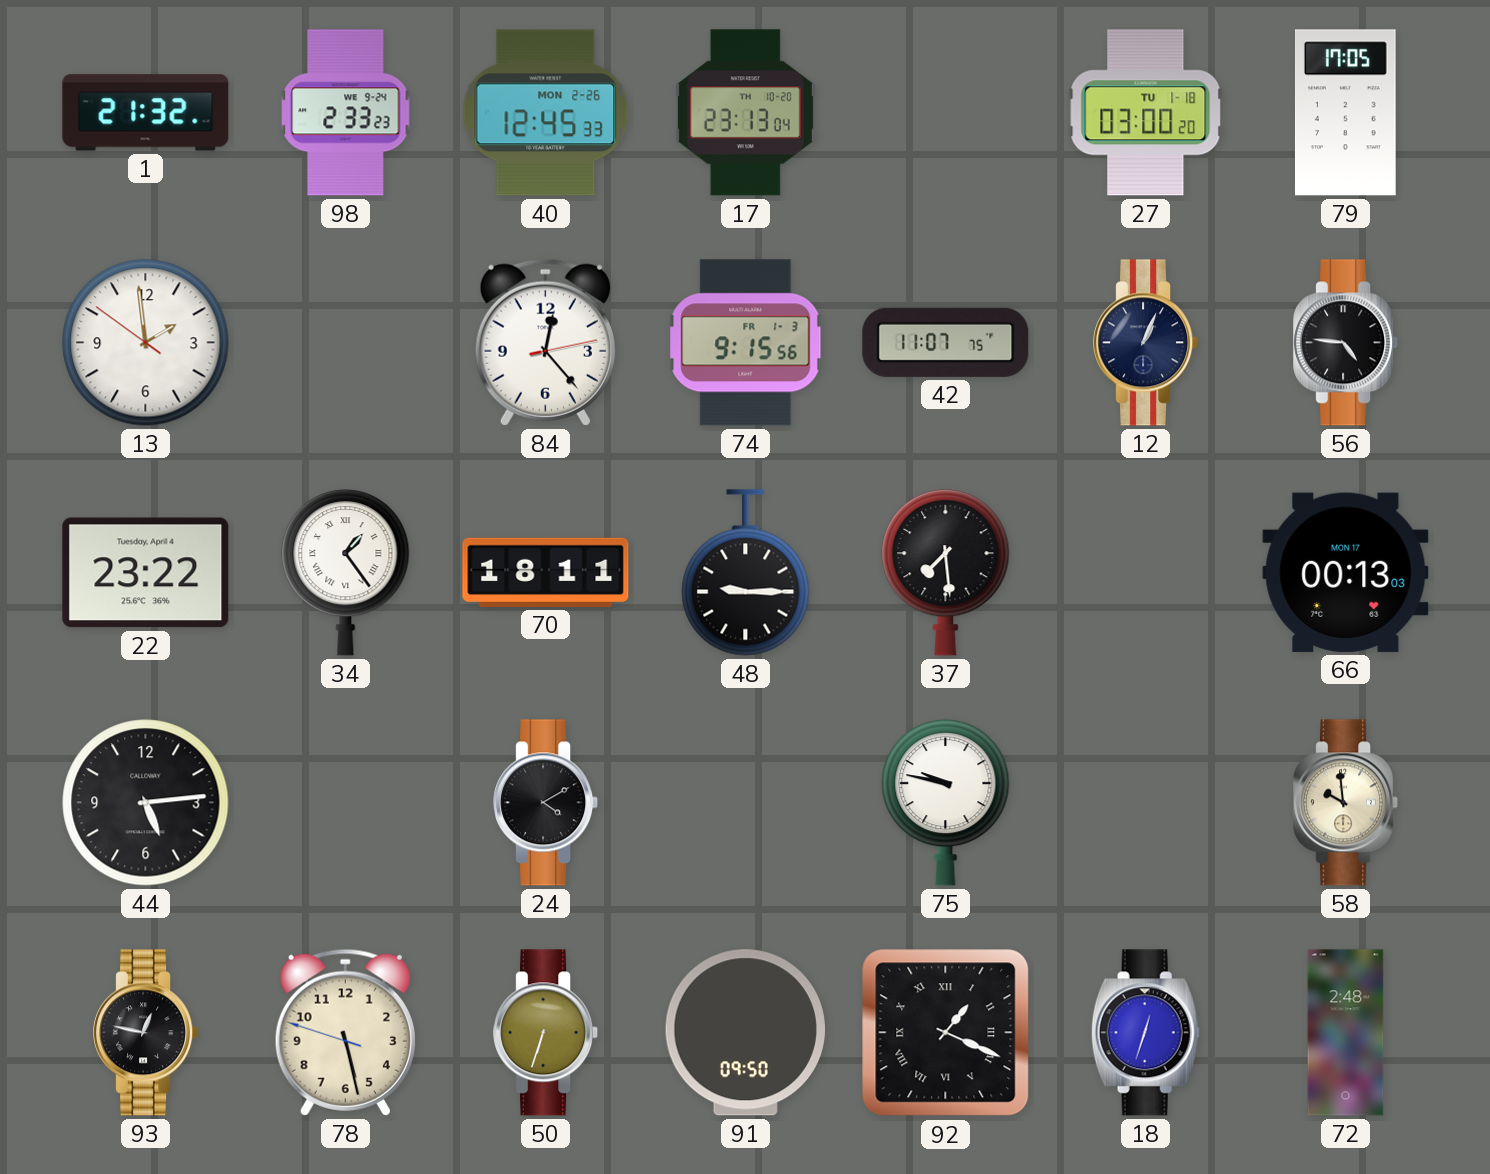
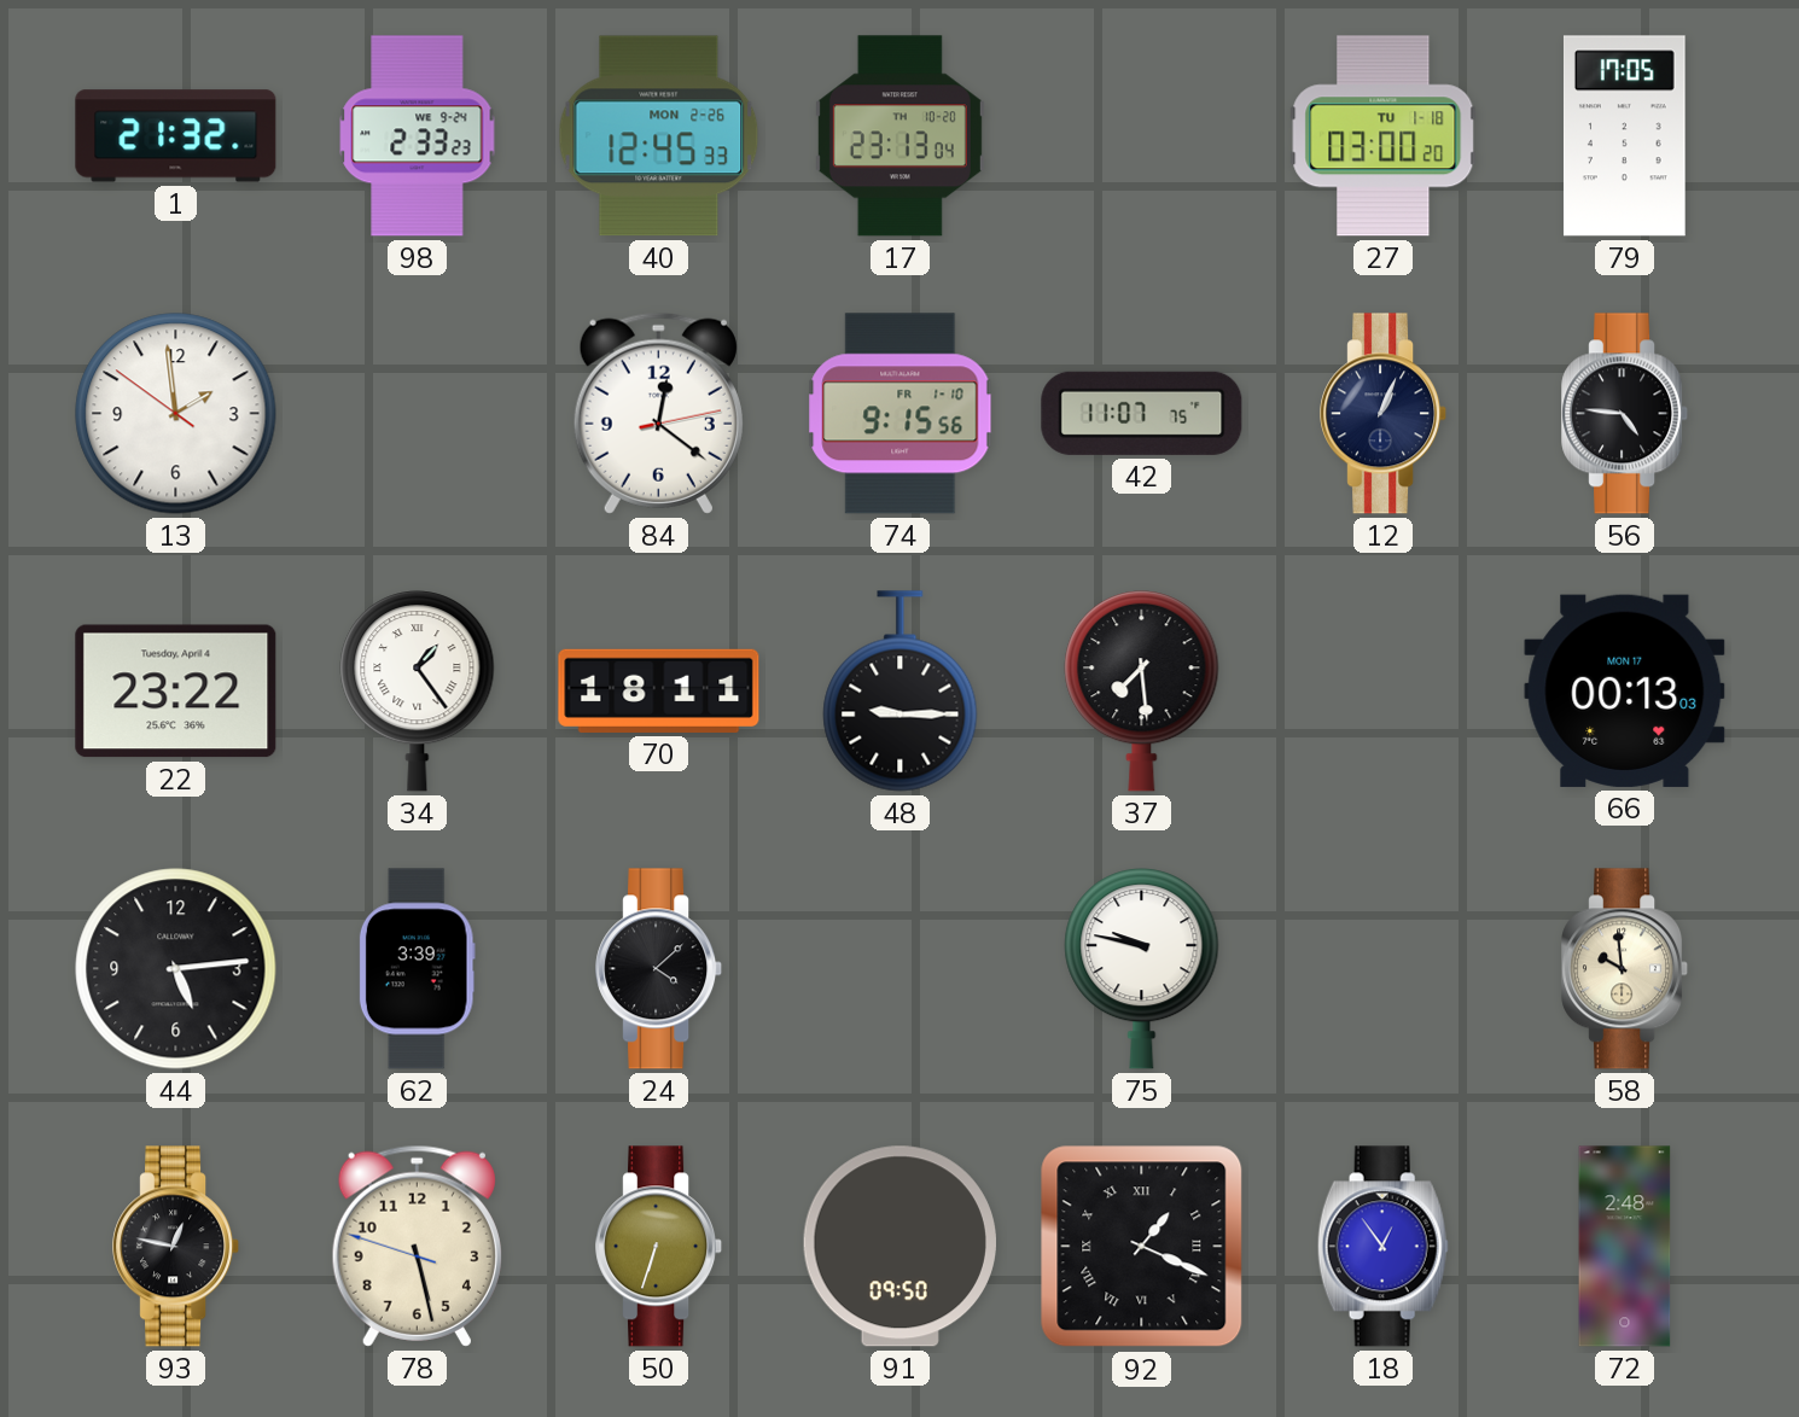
84: 12:23 -> 12:21
74 date: FR 1-3 -> FR 1-10
62: none -> 3:39
24: 4:10 -> 4:08
18: 12:33 -> 12:54
